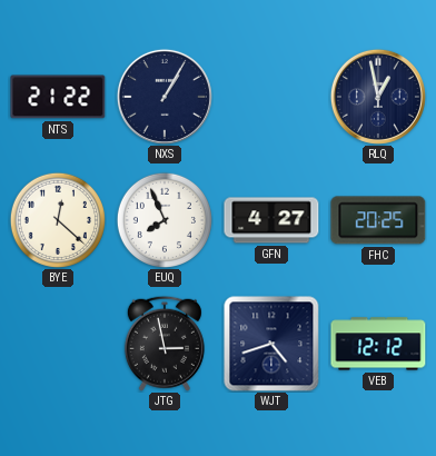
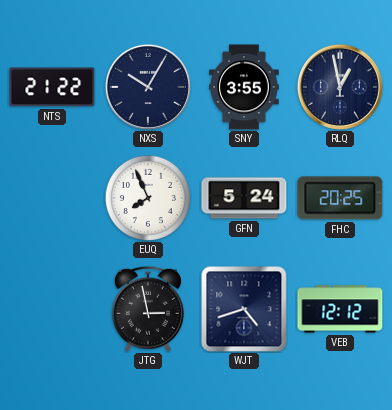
NXS: 1:05 -> 10:05
SNY: none -> 3:55
BYE: 12:22 -> none
GFN: 4:27 -> 5:24
